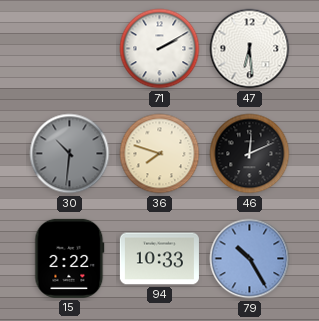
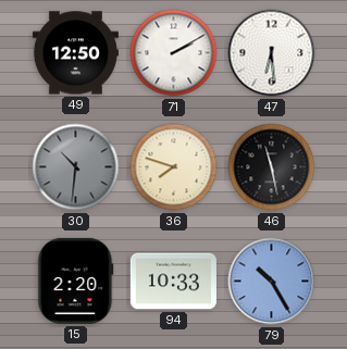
49: none -> 12:50
46: 12:11 -> 11:28
15: 2:22 -> 2:20
